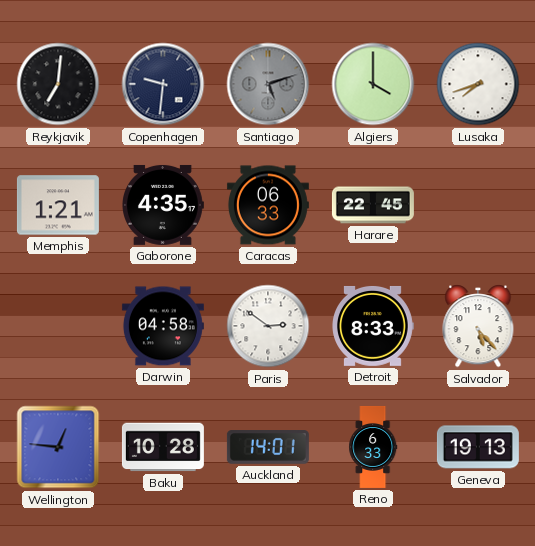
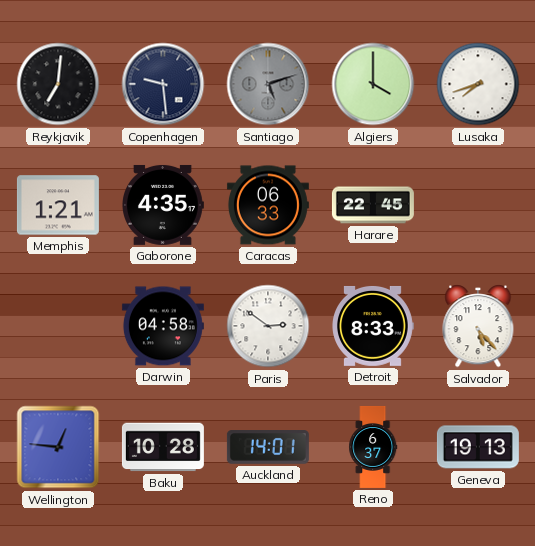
Copenhagen: 9:31 -> 9:29
Reno: 6:33 -> 6:37
